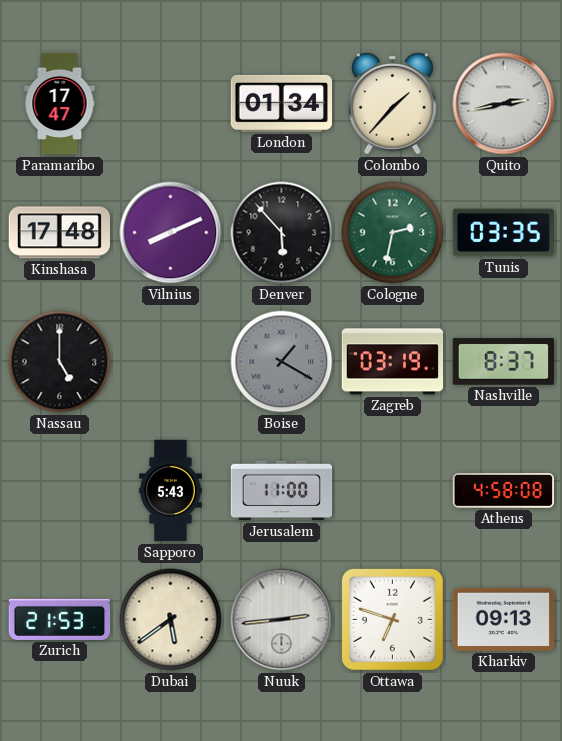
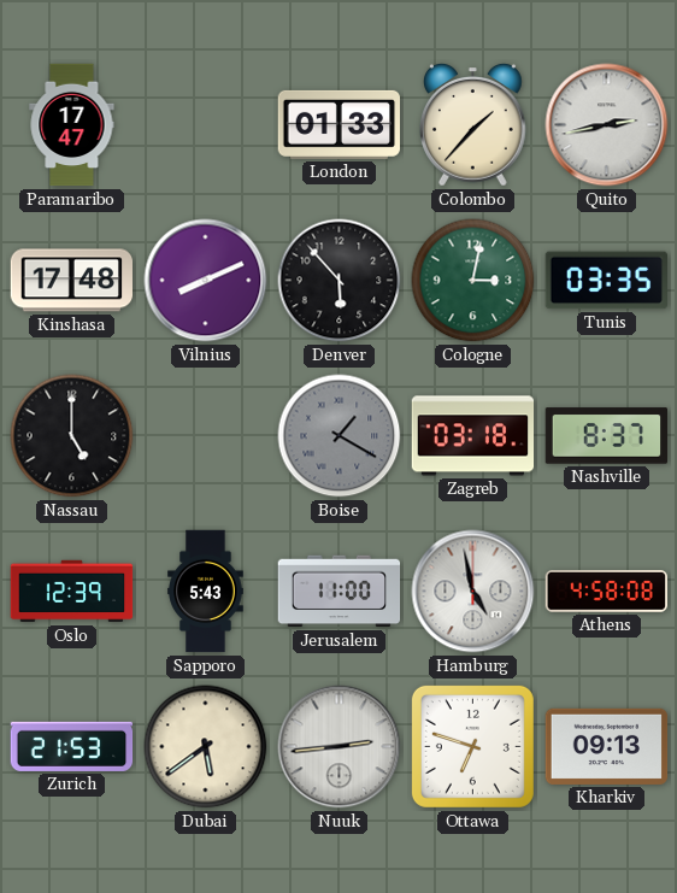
London: 01:34 -> 01:33
Cologne: 2:32 -> 3:02
Zagreb: 03:19 -> 03:18
Oslo: none -> 12:39
Hamburg: none -> 4:58
